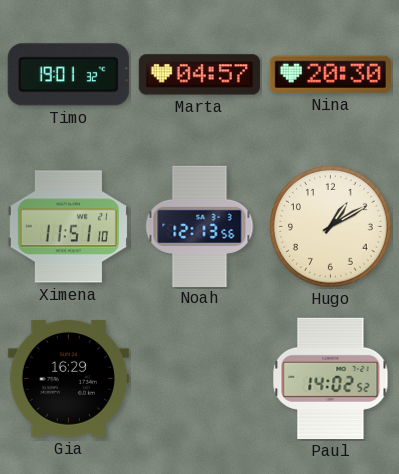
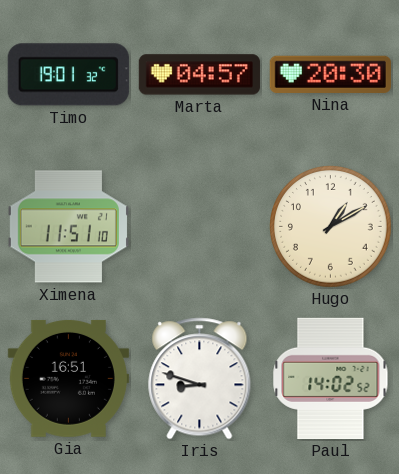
Noah: 12:13 -> none
Gia: 16:29 -> 16:51
Iris: none -> 8:48
